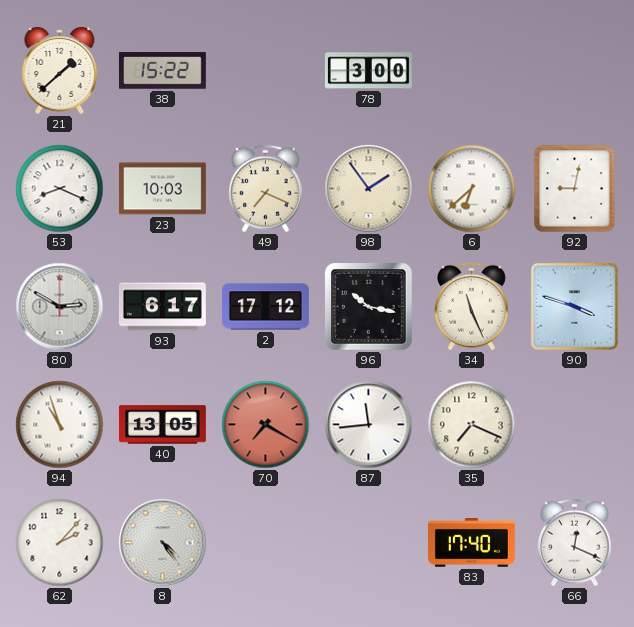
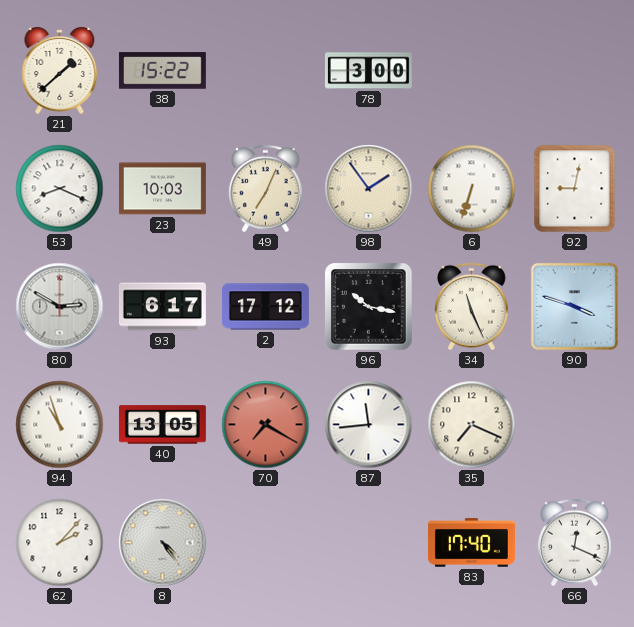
49: 7:19 -> 7:04
6: 6:38 -> 6:33
